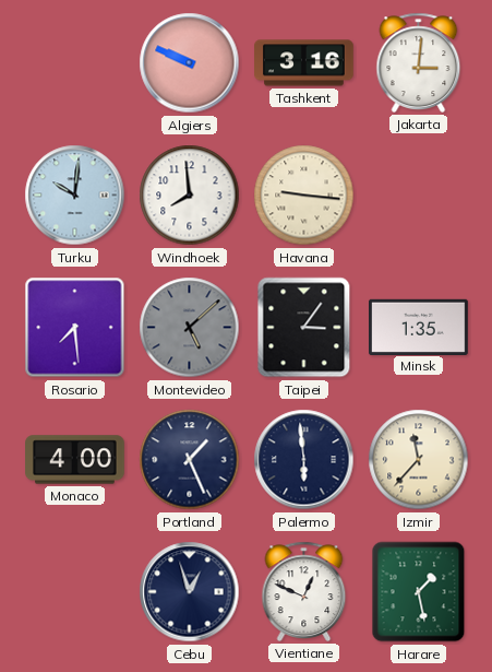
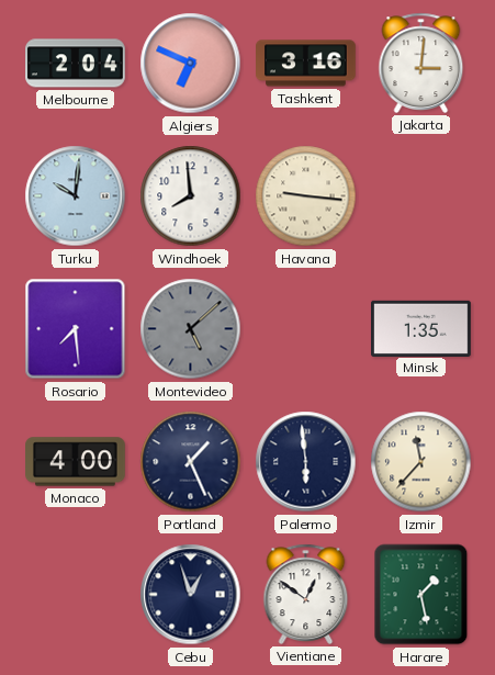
Melbourne: none -> 2:04
Algiers: 9:49 -> 6:49
Taipei: 3:06 -> none
Vientiane: 12:49 -> 12:51
